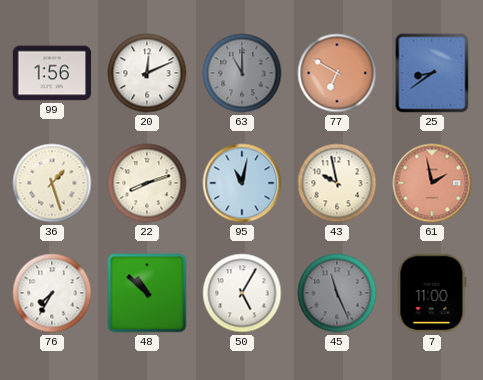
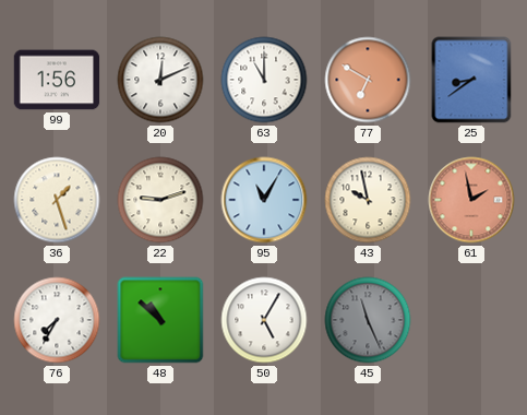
63 dial: grey -> white
22: 8:12 -> 9:12
95: 11:02 -> 11:05
7: 11:00 -> none
